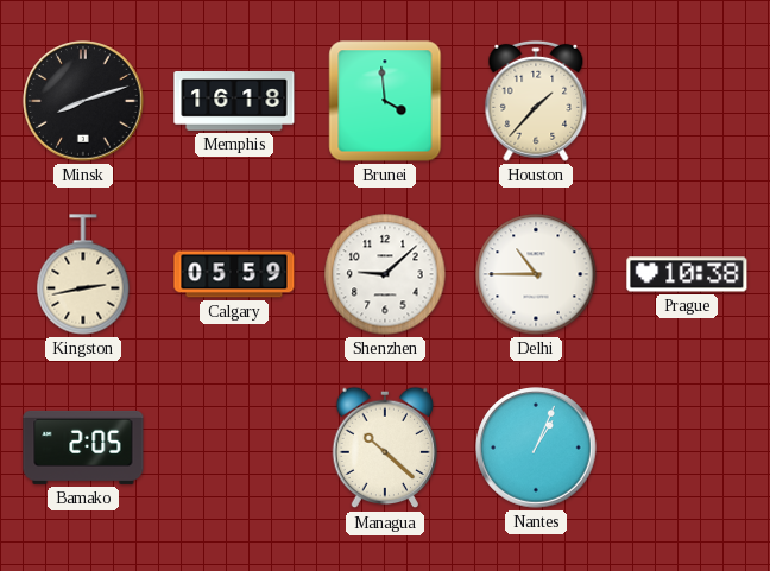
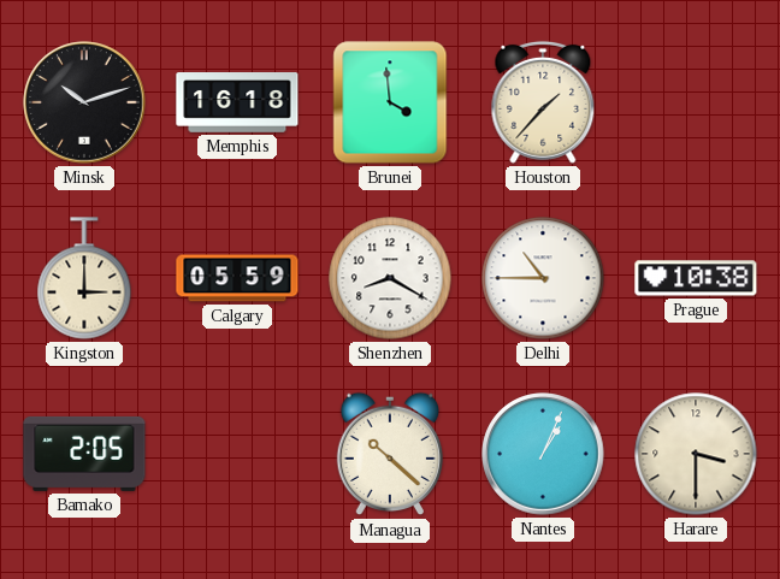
Minsk: 8:12 -> 10:12
Kingston: 2:43 -> 3:00
Shenzhen: 9:08 -> 8:20
Harare: none -> 3:30
